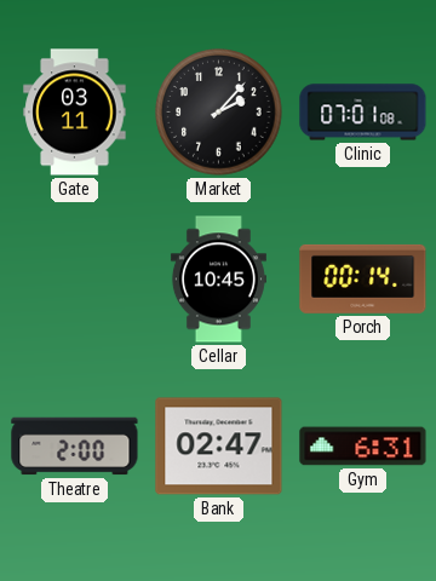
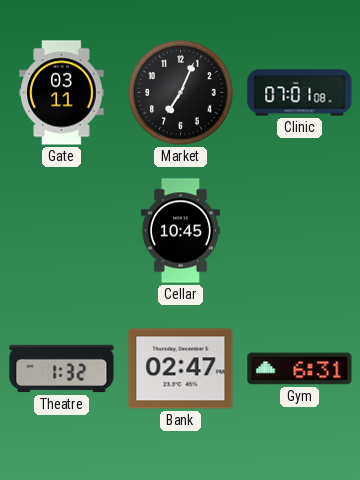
Market: 2:07 -> 7:04
Porch: 00:14 -> none
Theatre: 2:00 -> 1:32
